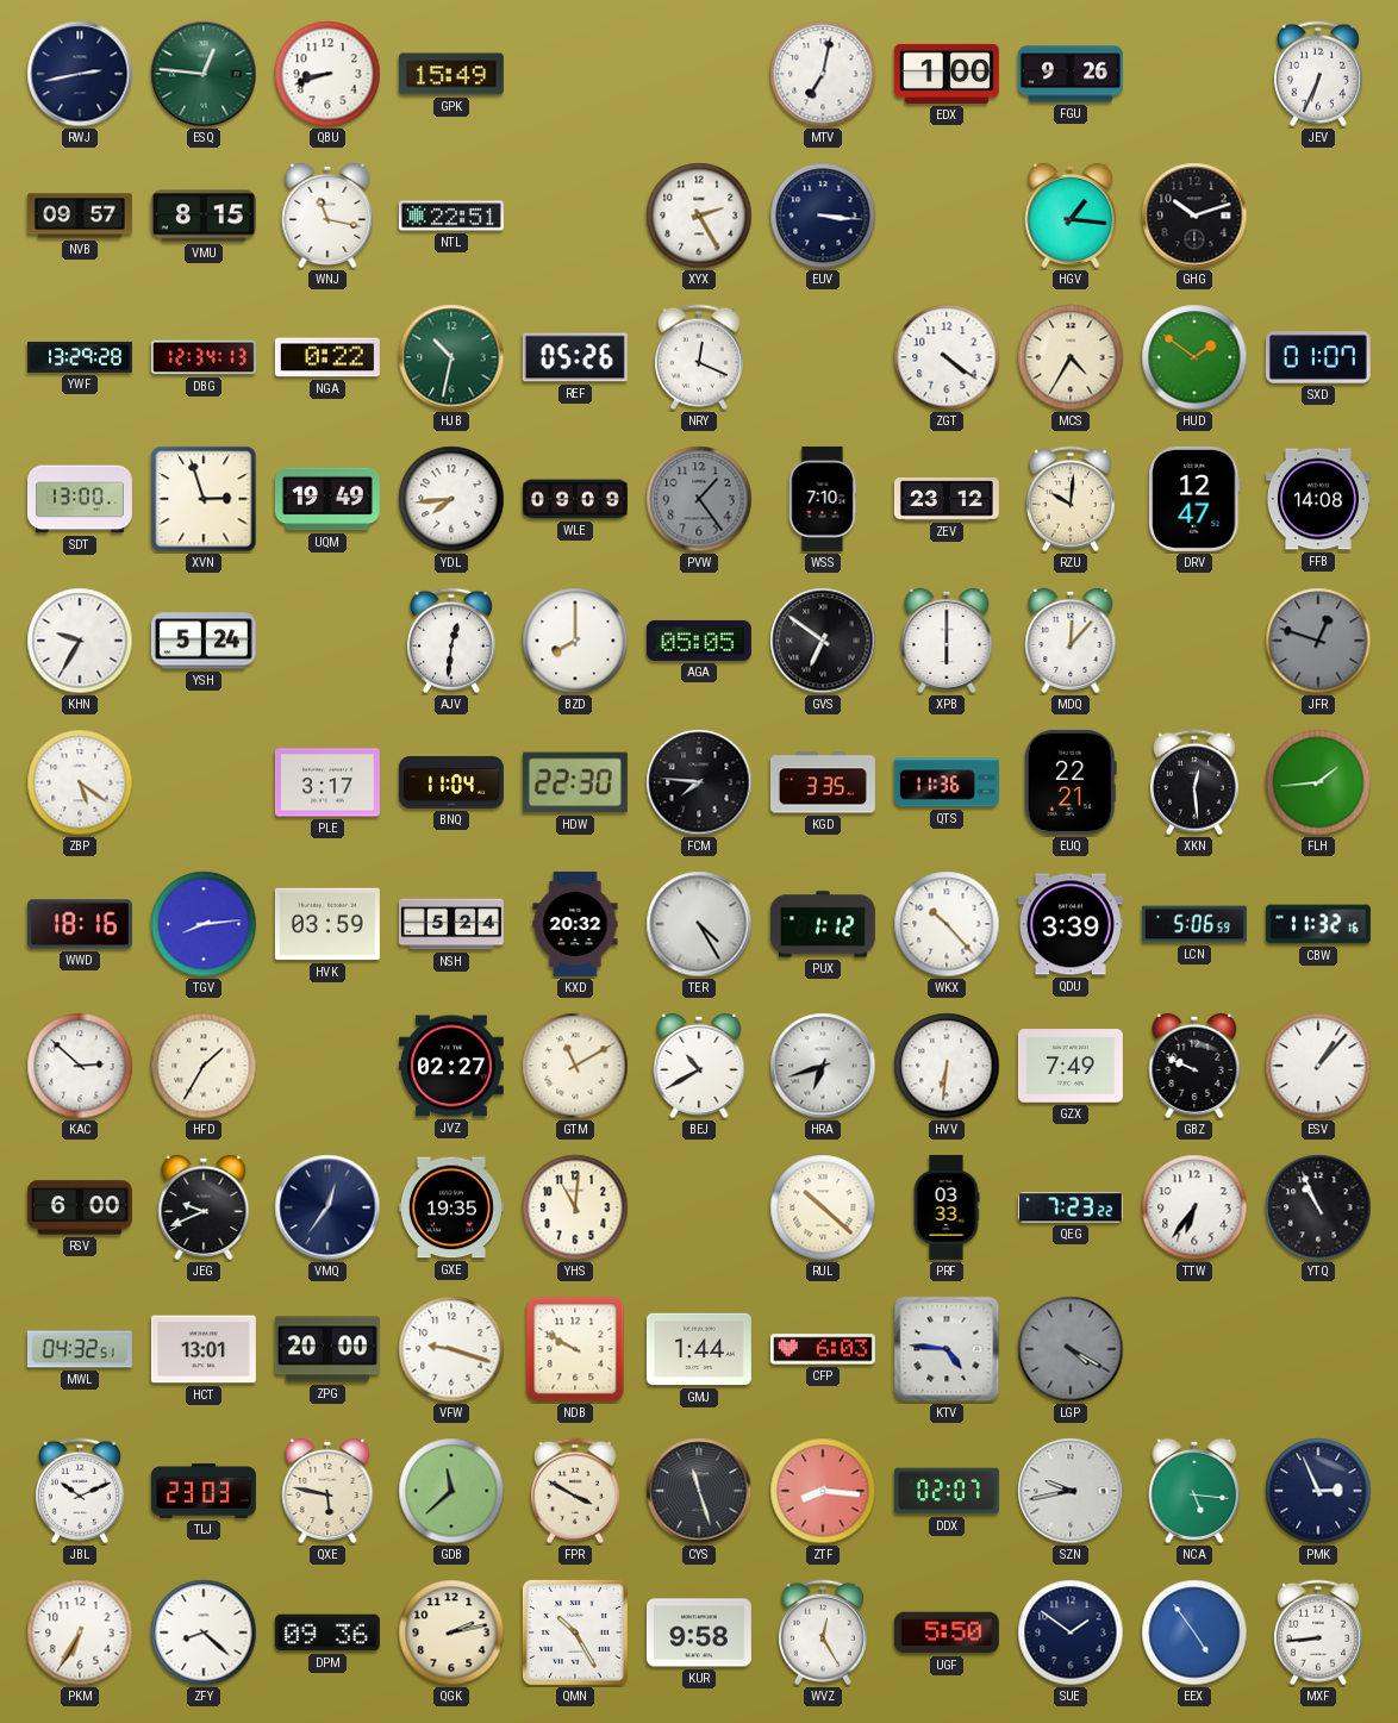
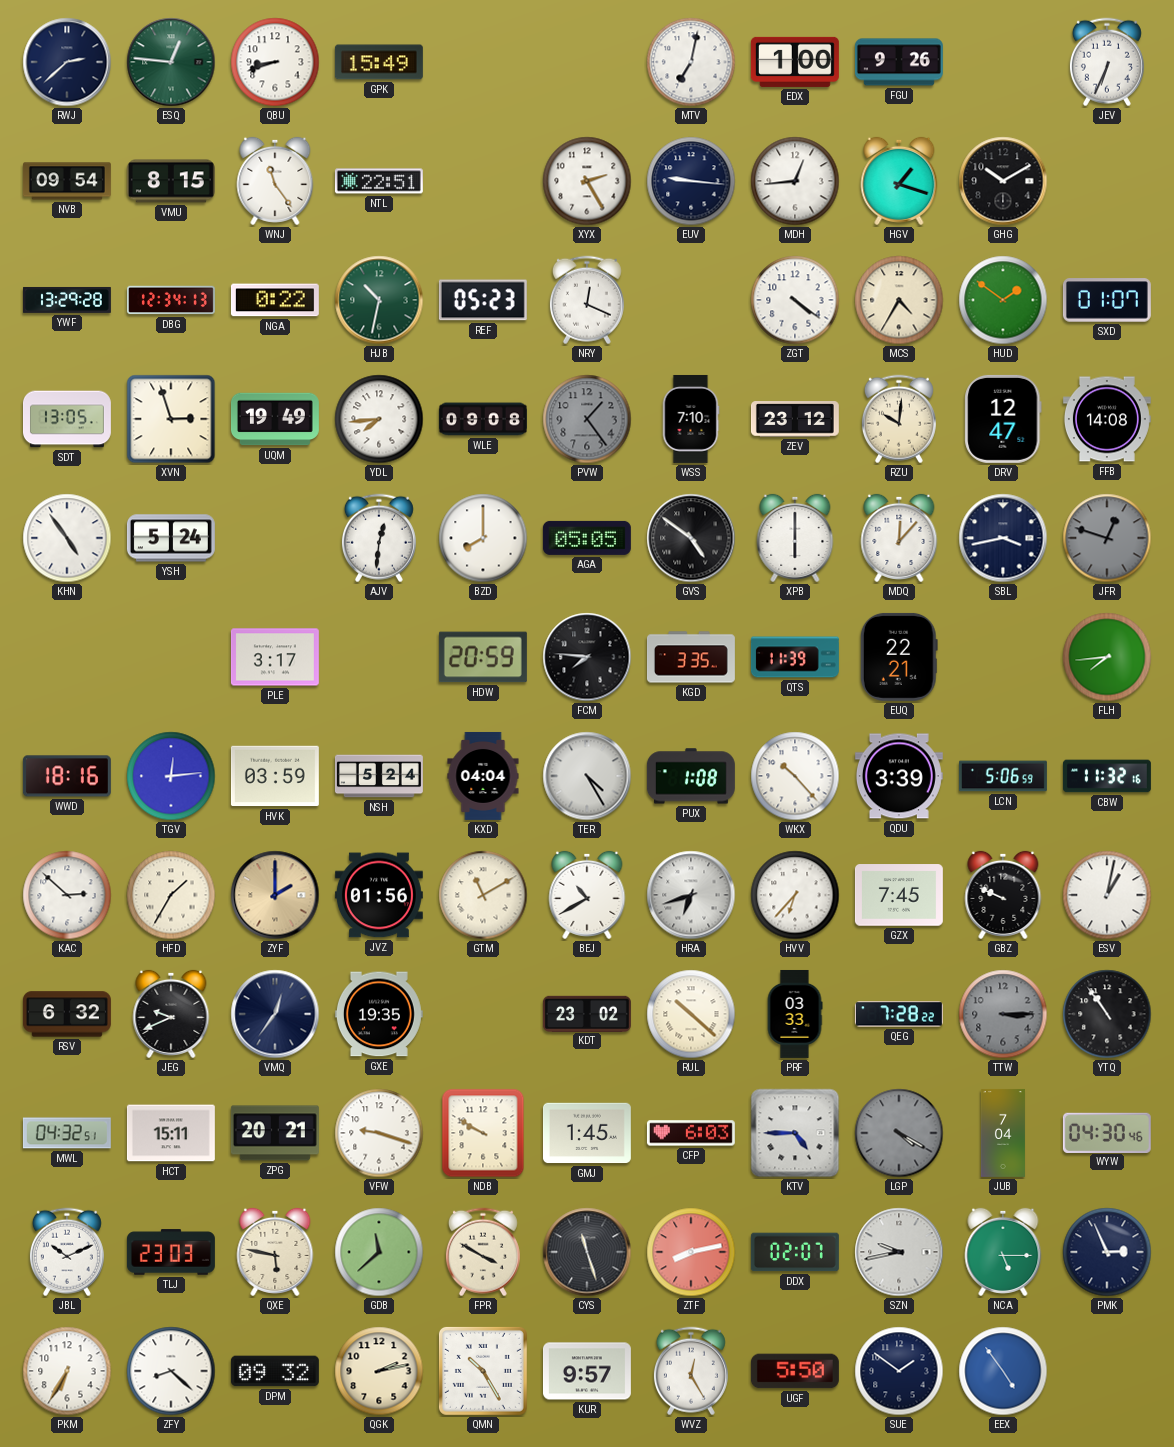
RWJ: 2:43 -> 2:38
NVB: 09:57 -> 09:54
WNJ: 11:17 -> 11:24
EUV: 3:16 -> 9:16
MDH: none -> 12:44
HGV: 1:16 -> 1:18
GHG: 10:12 -> 10:10
REF: 05:26 -> 05:23
SDT: 13:00 -> 13:05
WLE: 09:09 -> 09:08
KHN: 9:35 -> 4:54
GVS: 6:51 -> 4:51
SBL: none -> 3:43
ZBP: 5:21 -> none
BNQ: 11:04 -> none
HDW: 22:30 -> 20:59
QTS: 11:36 -> 11:39
XKN: 12:29 -> none
FLH: 1:44 -> 7:44
TGV: 8:14 -> 12:14
KXD: 20:32 -> 04:04
PUX: 1:12 -> 1:08
ZYF: none -> 2:00
JVZ: 02:27 -> 01:56
HVV: 6:31 -> 6:37
GZX: 7:49 -> 7:45
ESV: 1:07 -> 1:02
RSV: 6:00 -> 6:32
YHS: 11:01 -> none
KDT: none -> 23:02
QEG: 7:23 -> 7:28
TTW: 6:36 -> 3:15
TTW dial: white -> grey
YTQ: 10:56 -> 10:54
HCT: 13:01 -> 15:11
ZPG: 20:00 -> 20:21
GMJ: 1:44 -> 1:45
KTV: 4:46 -> 4:45
JUB: none -> 7:04
WYW: none -> 04:30
ZTF: 8:16 -> 8:13
NCA: 5:16 -> 5:15
DPM: 09:36 -> 09:32
KUR: 9:58 -> 9:57
MXF: 8:44 -> none
